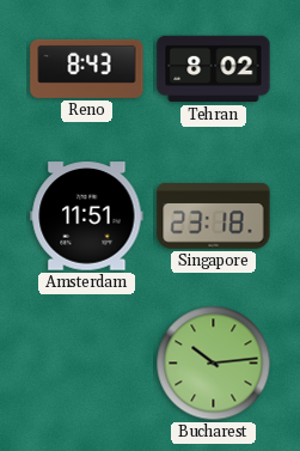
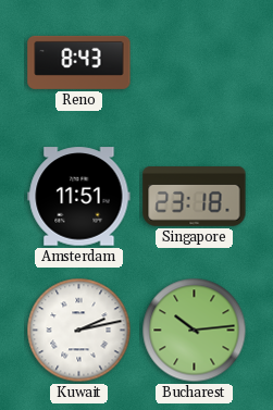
Tehran: 8:02 -> none
Kuwait: none -> 2:13
